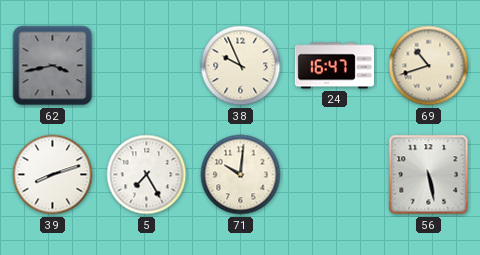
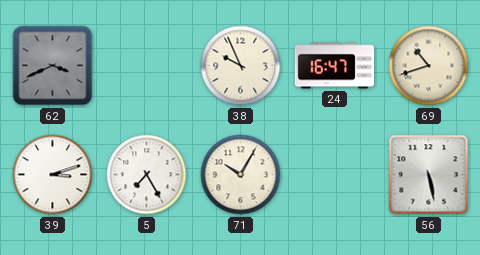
62: 3:43 -> 3:41
39: 8:12 -> 3:12
71: 10:01 -> 10:05
